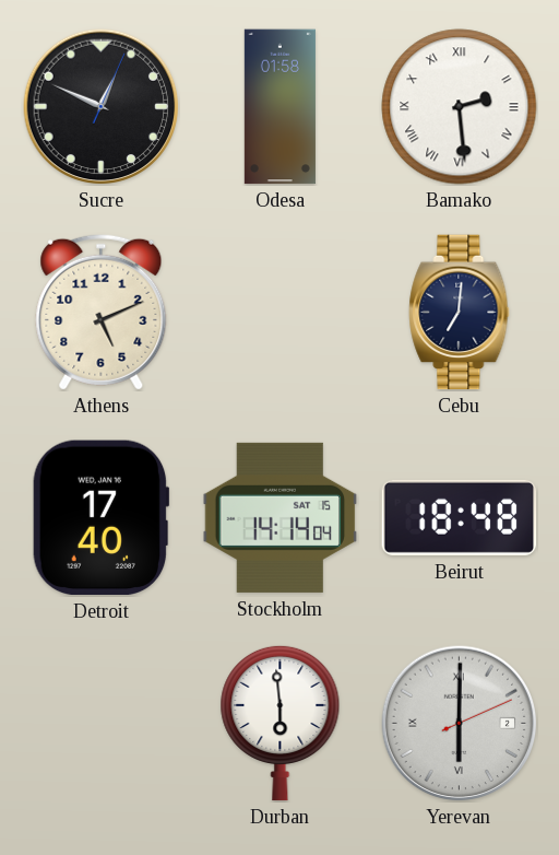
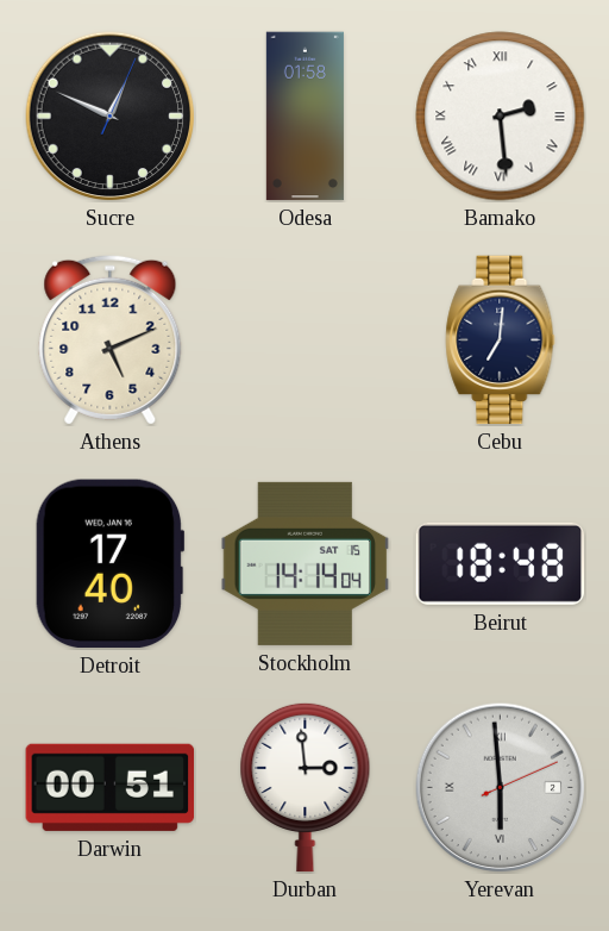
Darwin: none -> 00:51
Durban: 5:59 -> 2:59
Yerevan: 6:00 -> 5:59
